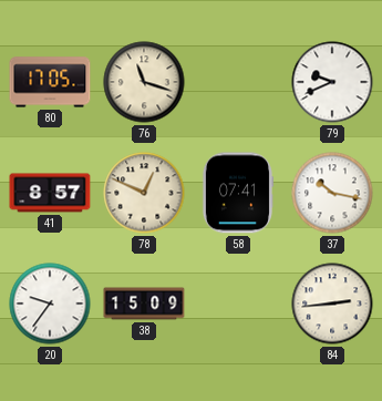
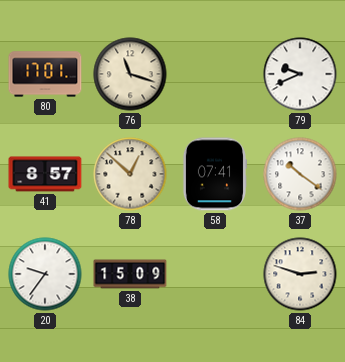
80: 17:05 -> 17:01
78: 12:49 -> 12:52
37: 10:17 -> 10:21
84: 2:44 -> 2:48
